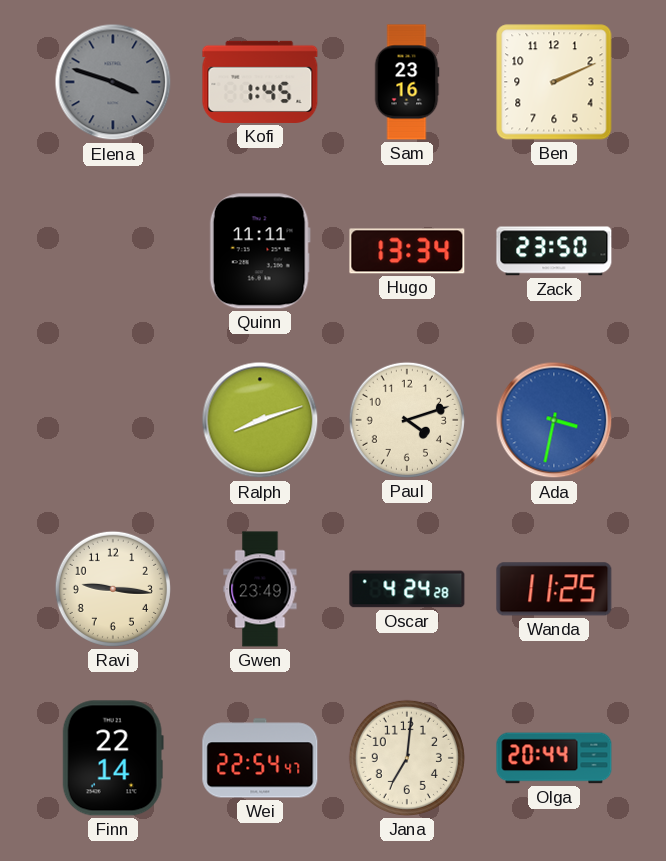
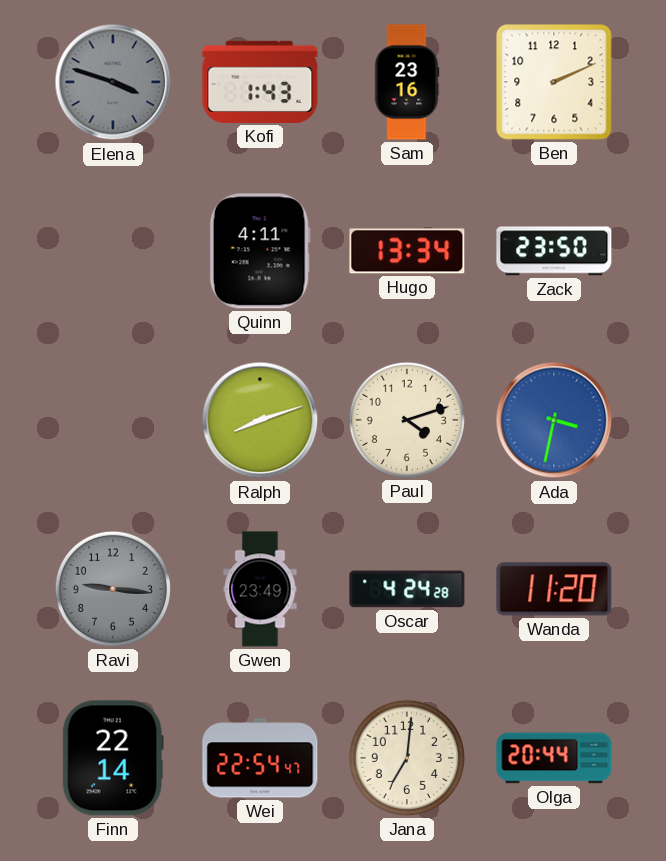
Kofi: 1:45 -> 1:43
Quinn: 11:11 -> 4:11
Ravi dial: cream -> grey
Wanda: 11:25 -> 11:20
